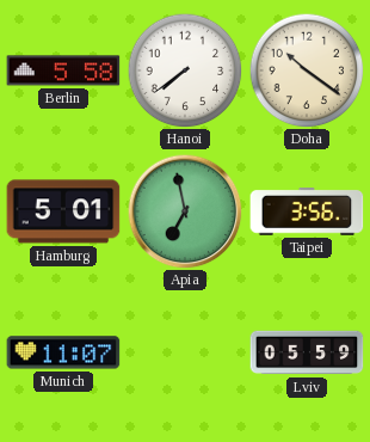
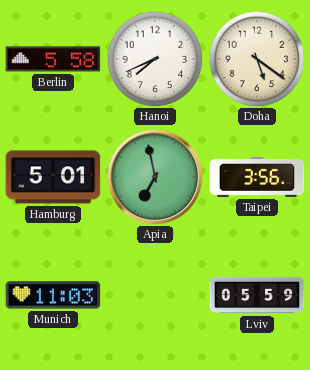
Hanoi: 7:39 -> 7:41
Doha: 10:21 -> 5:21
Munich: 11:07 -> 11:03
